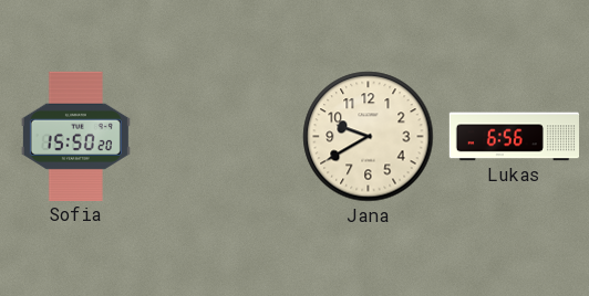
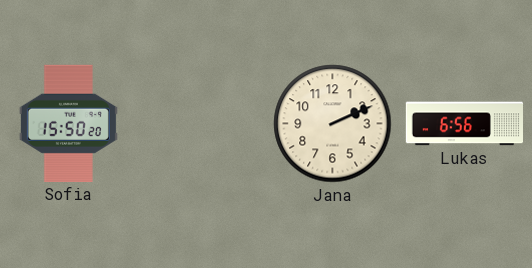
Jana: 9:40 -> 2:11
